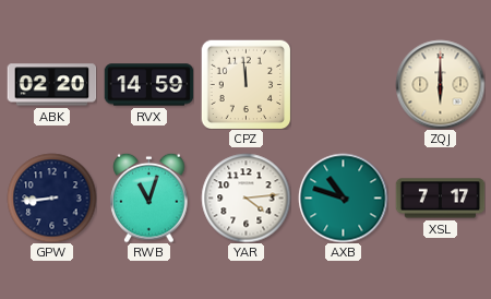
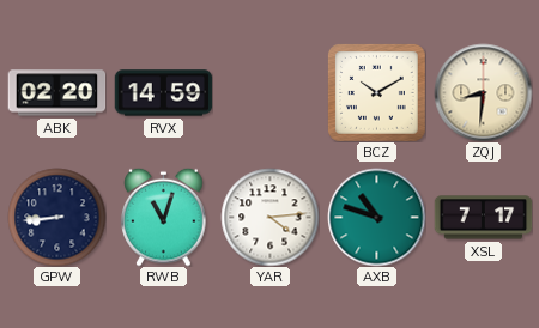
CPZ: 11:59 -> none
BCZ: none -> 10:10
ZQJ: 6:00 -> 8:31
